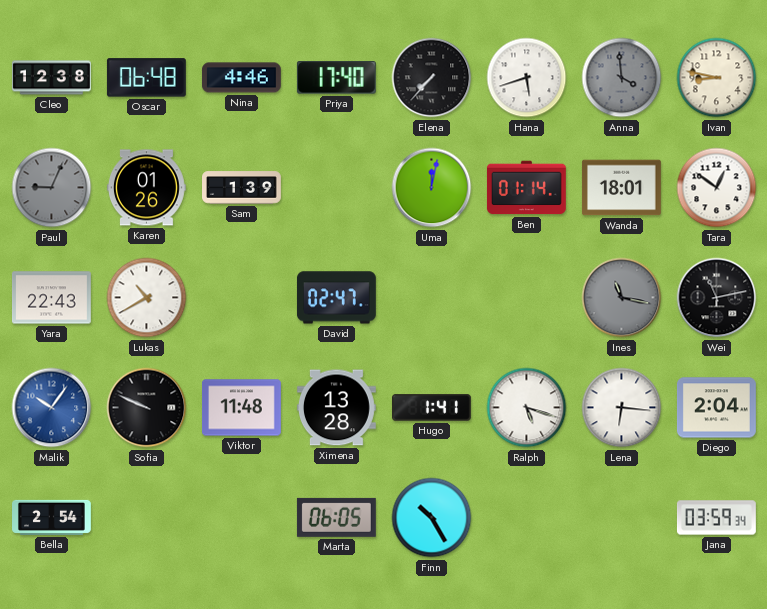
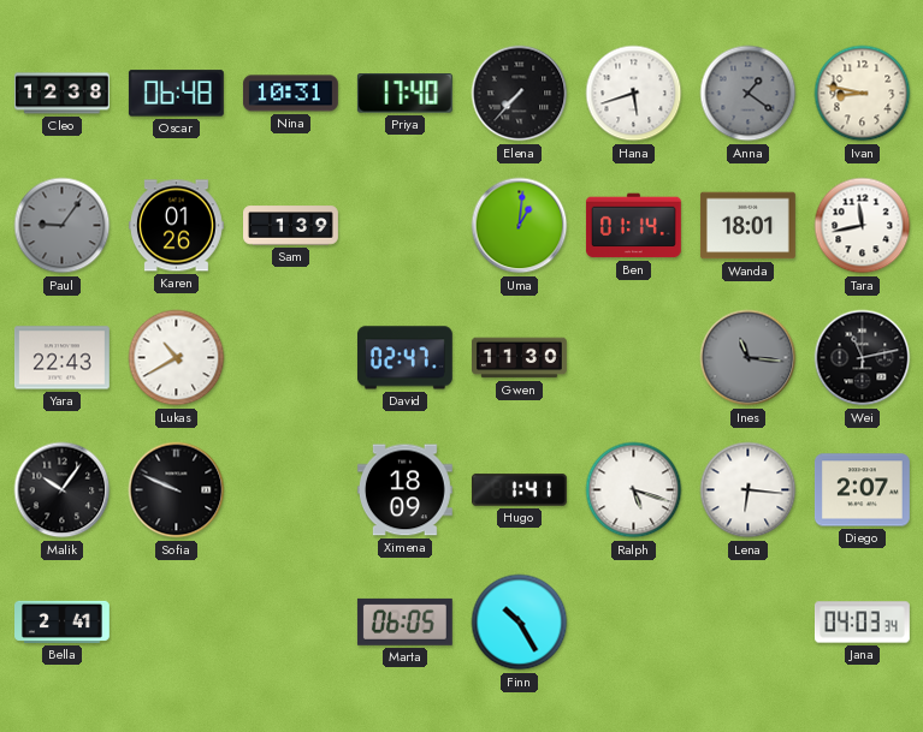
Nina: 4:46 -> 10:31
Anna: 3:59 -> 1:21
Paul: 9:04 -> 9:06
Uma: 12:02 -> 1:01
Tara: 12:51 -> 11:43
Gwen: none -> 11:30
Ines: 11:17 -> 11:16
Malik dial: blue -> black
Viktor: 11:48 -> none
Ximena: 13:28 -> 18:09
Diego: 2:04 -> 2:07
Bella: 2:54 -> 2:41
Jana: 03:59 -> 04:03
